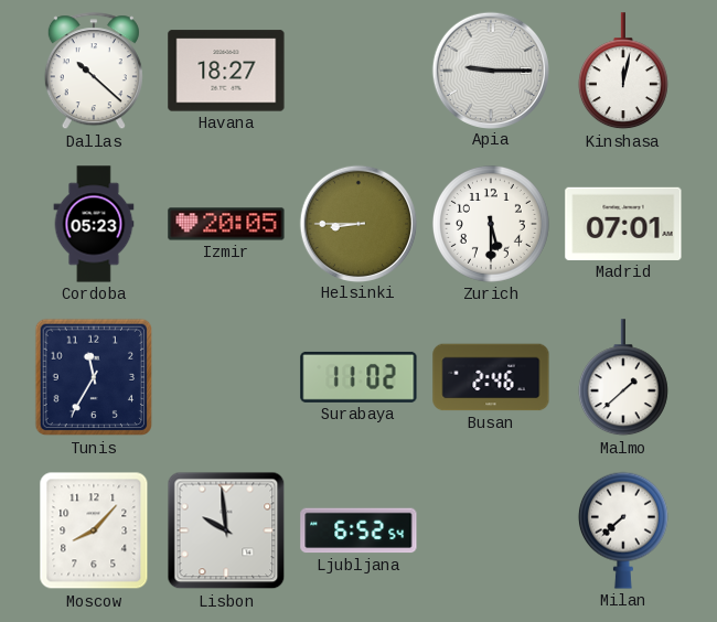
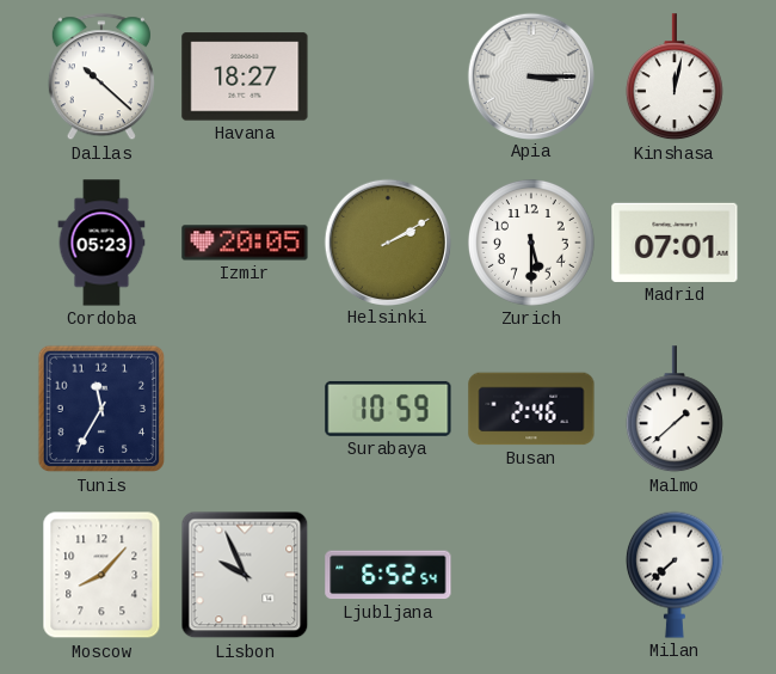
Apia: 9:15 -> 3:15
Helsinki: 8:45 -> 2:10
Surabaya: 11:02 -> 10:59
Lisbon: 9:59 -> 9:56
